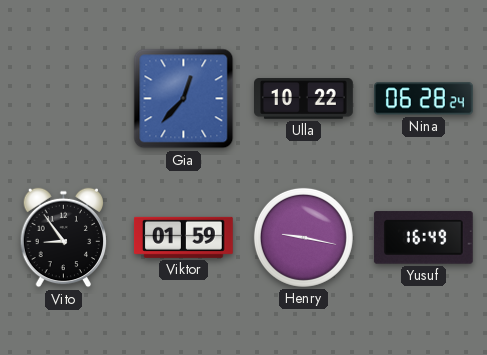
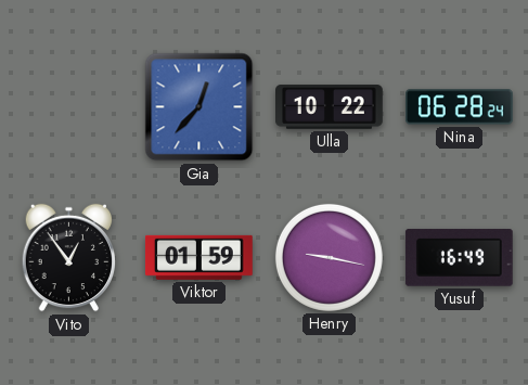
Vito: 8:54 -> 12:54
